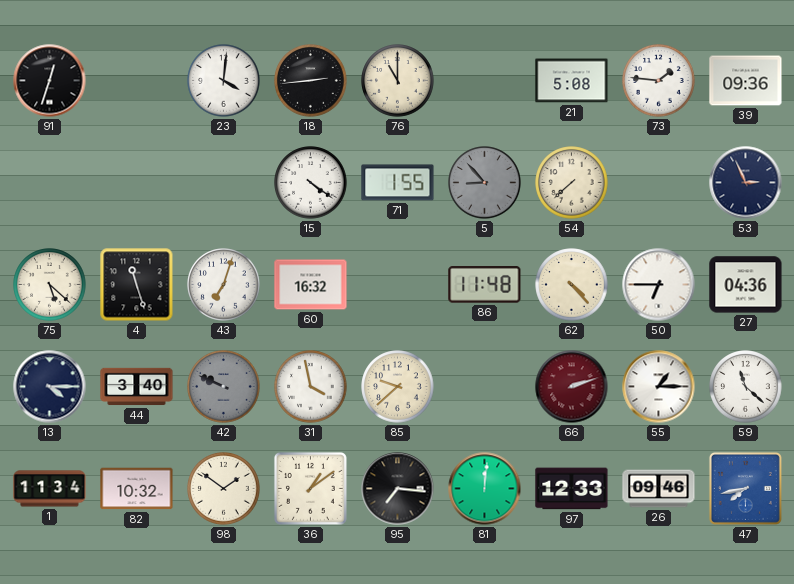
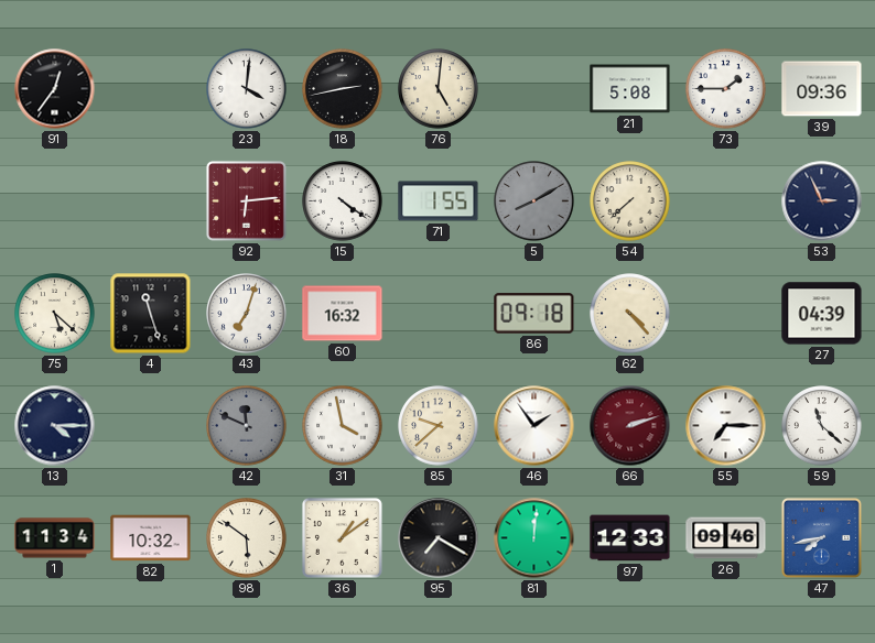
91: 12:33 -> 12:36
18: 2:44 -> 2:43
76: 11:00 -> 5:01
73: 1:46 -> 1:45
92: none -> 6:14
5: 8:53 -> 8:10
86: 11:48 -> 09:18
50: 6:45 -> none
27: 04:36 -> 04:39
44: 3:40 -> none
42: 9:49 -> 11:49
46: none -> 1:54
55: 1:15 -> 7:15
98: 1:51 -> 5:51
95: 7:16 -> 7:20
